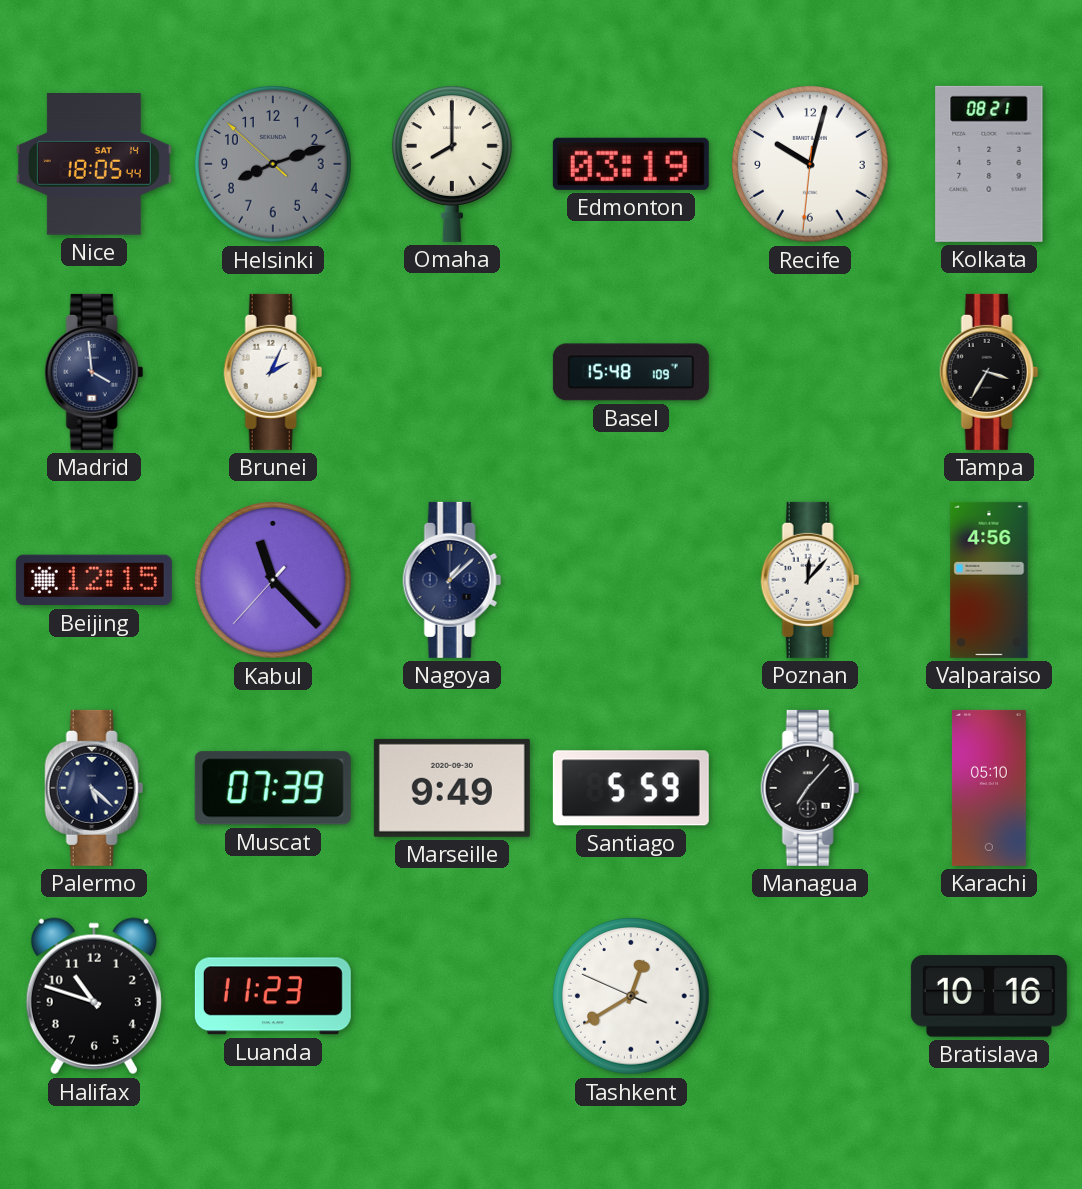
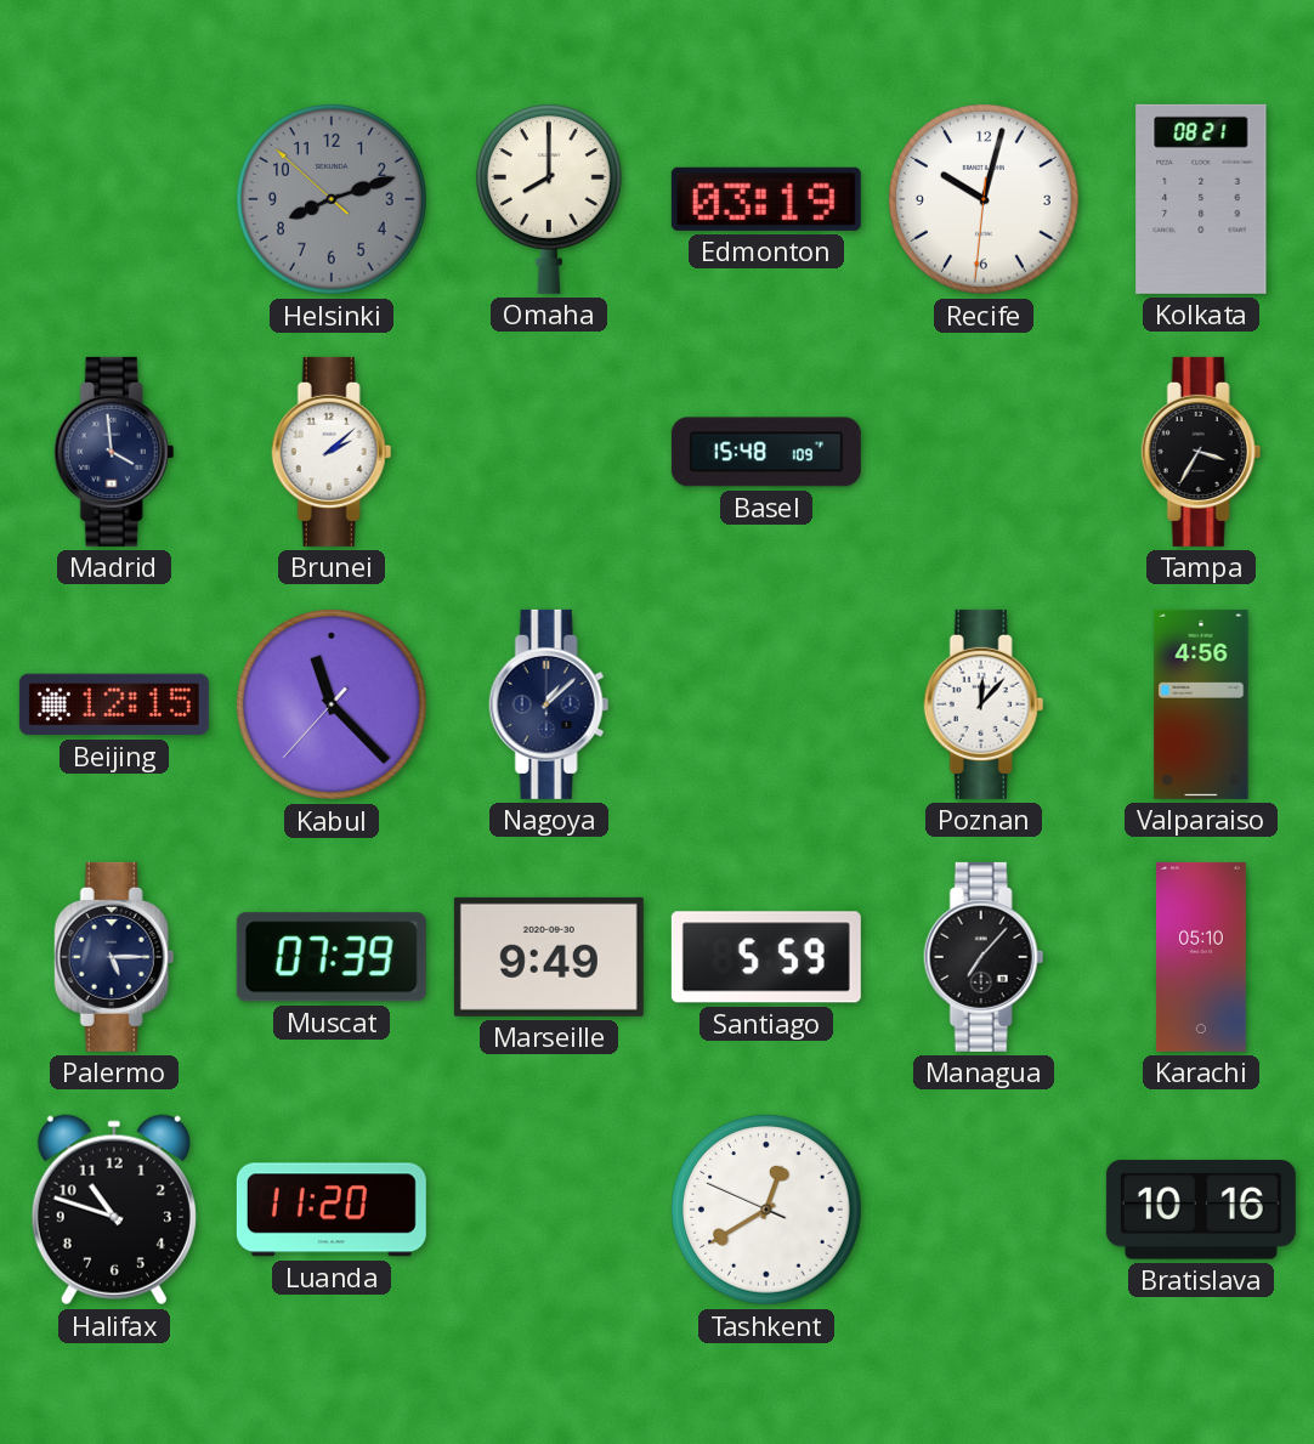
Nice: 18:05 -> none
Brunei: 2:04 -> 2:08
Palermo: 5:22 -> 5:15
Luanda: 11:23 -> 11:20
